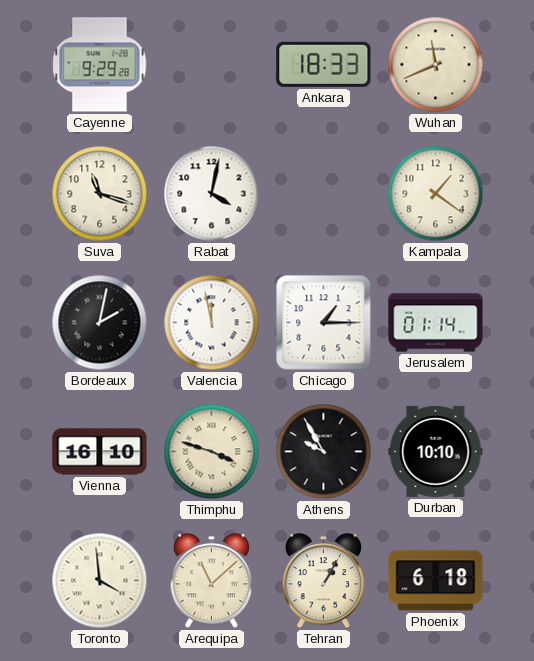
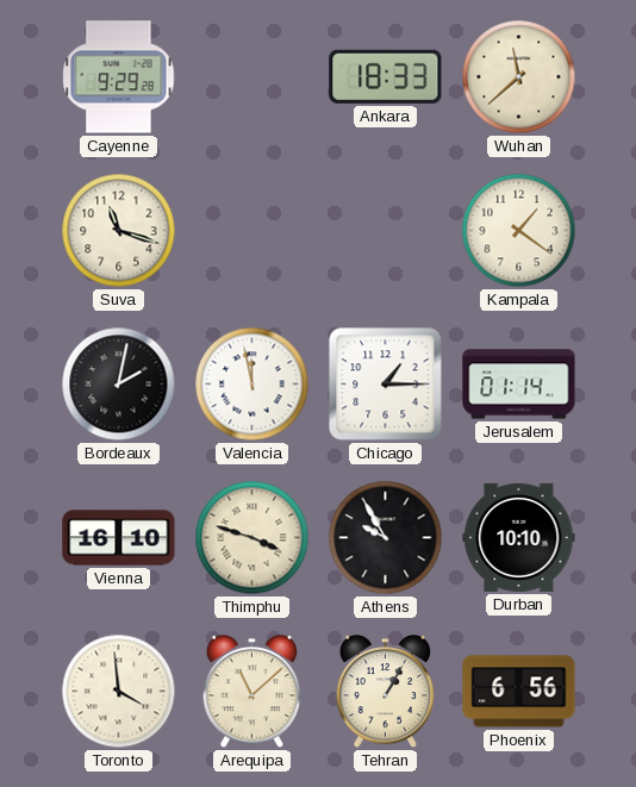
Wuhan: 11:41 -> 11:38
Rabat: 4:02 -> none
Phoenix: 6:18 -> 6:56
